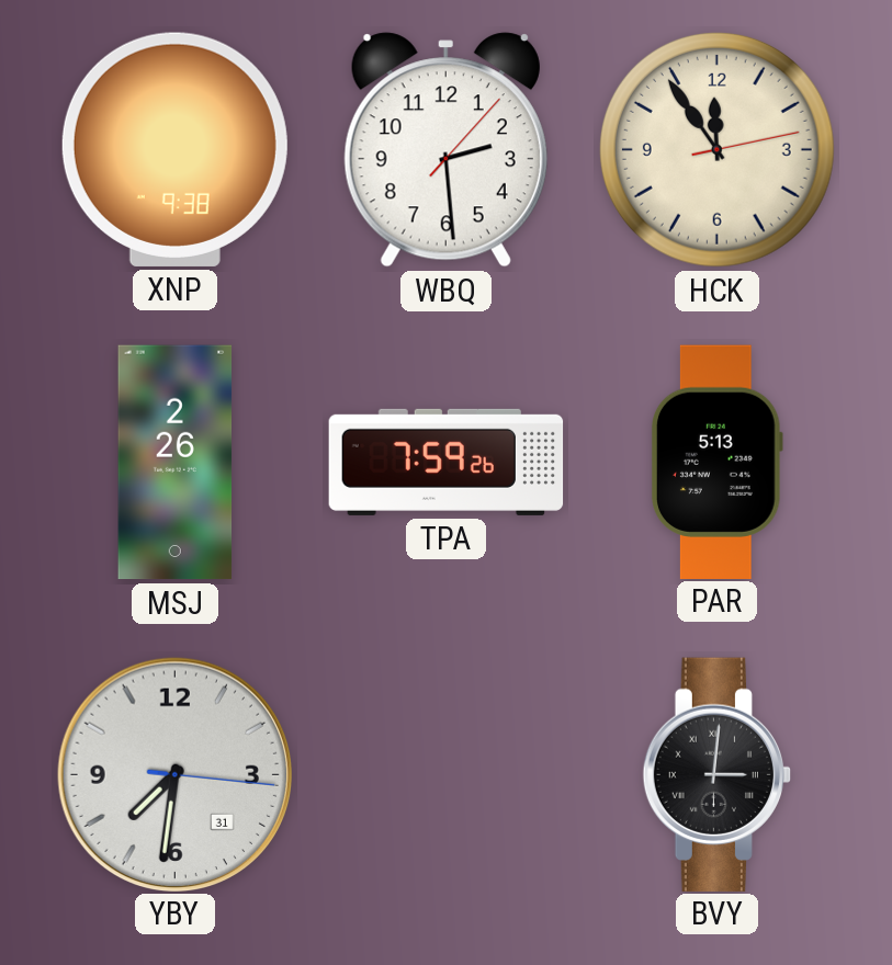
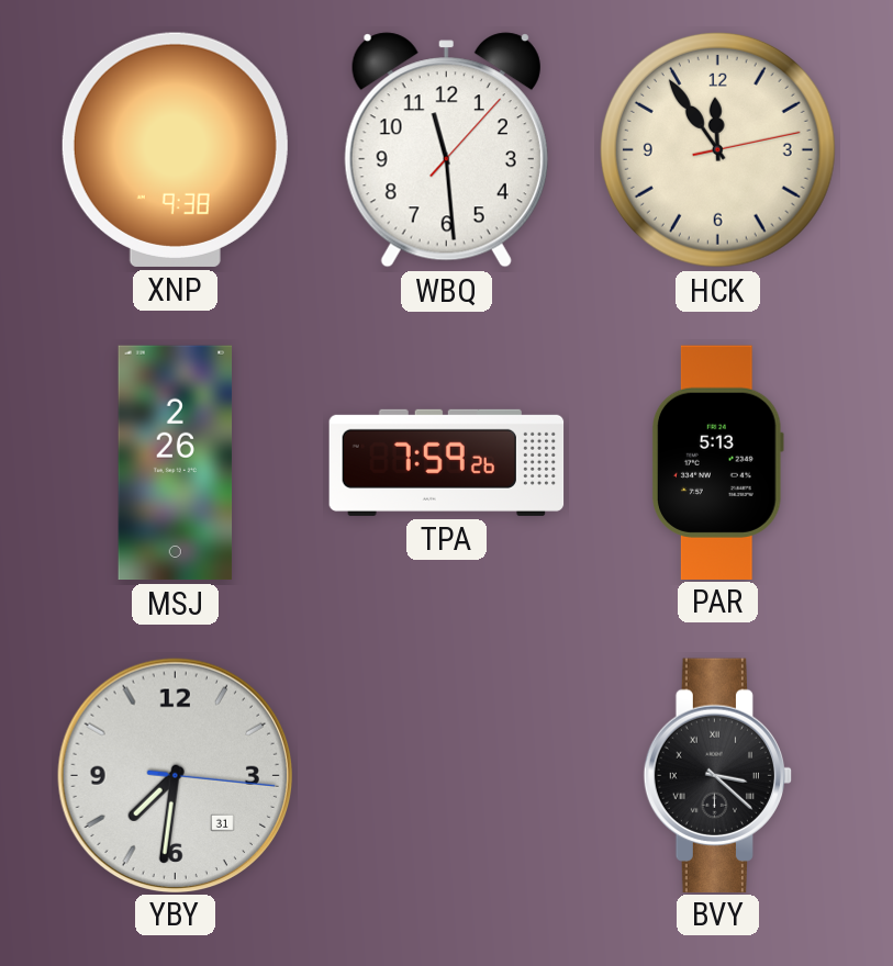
WBQ: 2:29 -> 11:29
BVY: 3:01 -> 3:22
